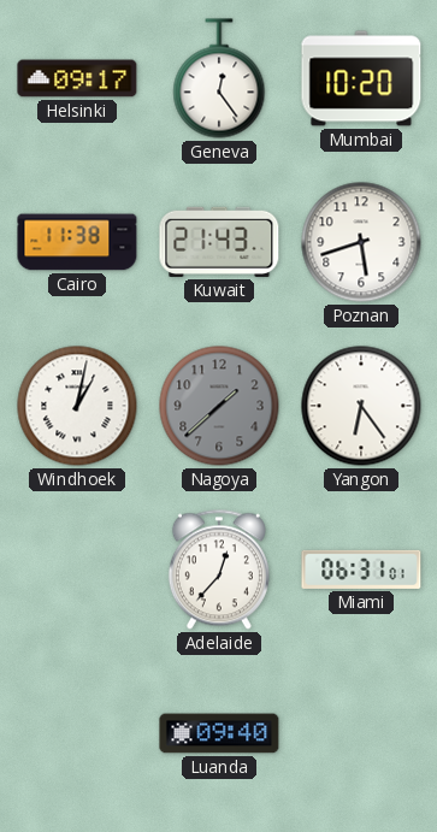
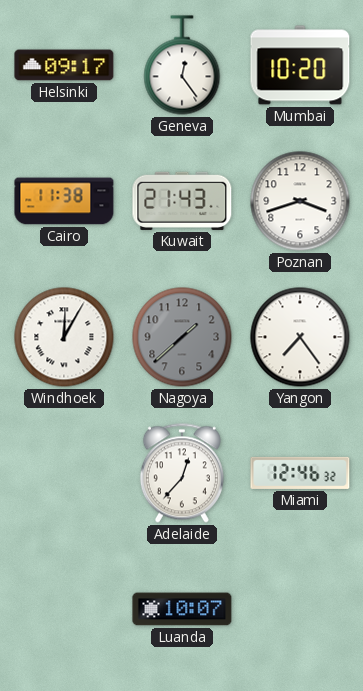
Poznan: 5:42 -> 3:42
Windhoek: 1:02 -> 12:05
Yangon: 6:24 -> 7:24
Miami: 06:31 -> 12:46
Luanda: 09:40 -> 10:07
